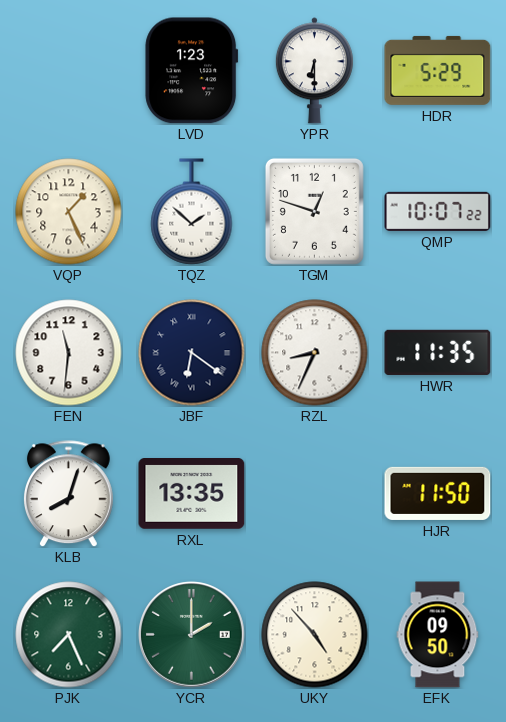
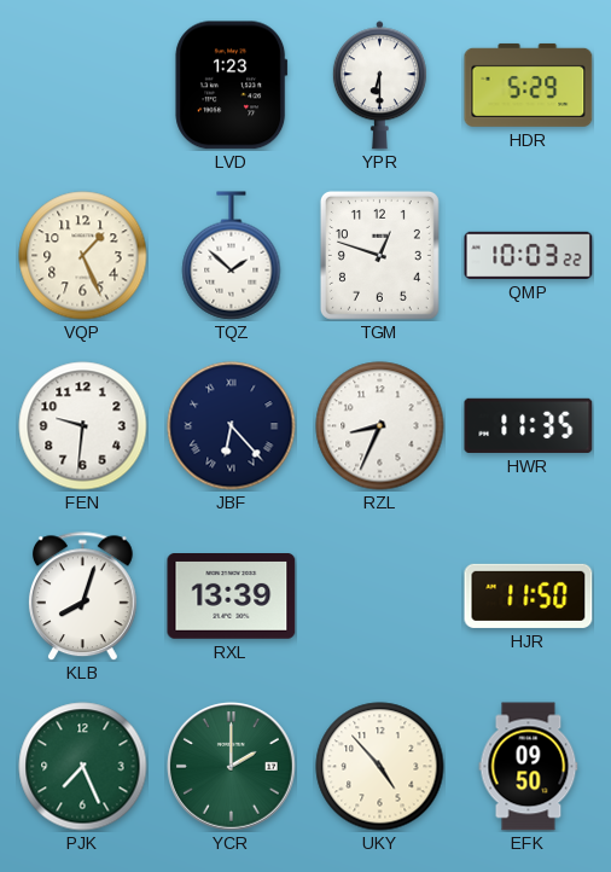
QMP: 10:07 -> 10:03
FEN: 11:31 -> 9:31
JBF: 6:21 -> 6:23
RXL: 13:35 -> 13:39
